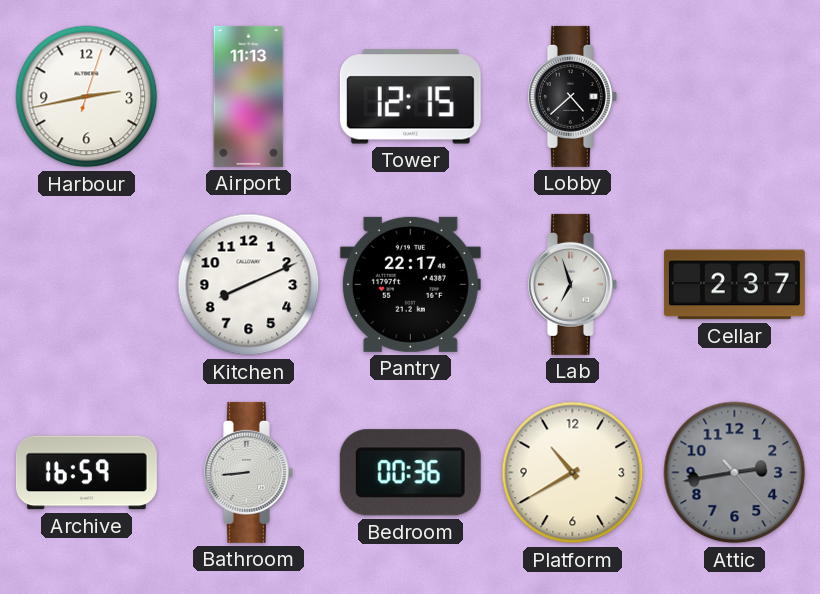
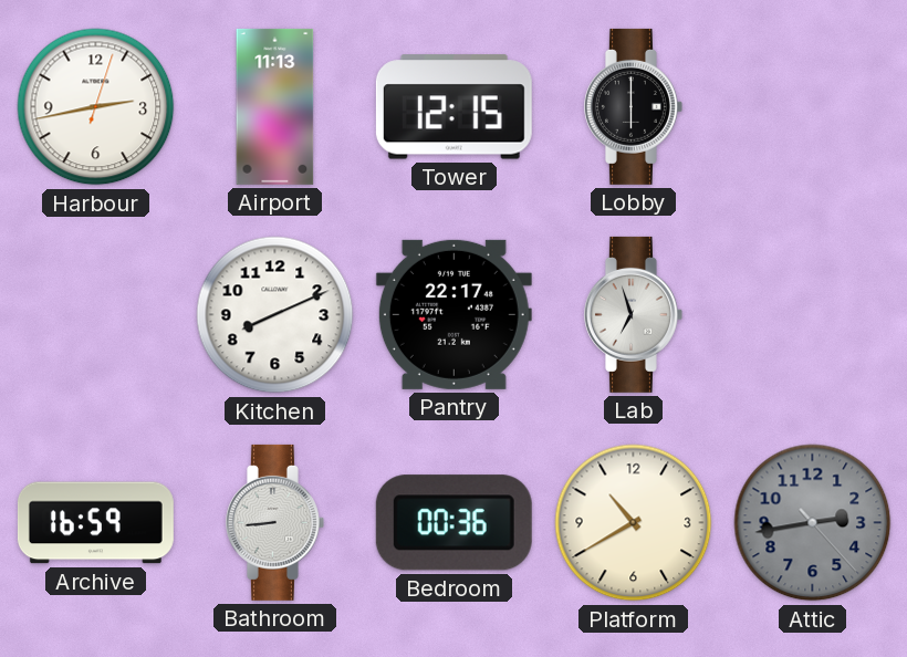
Lobby: 4:38 -> 6:00
Cellar: 2:37 -> none
